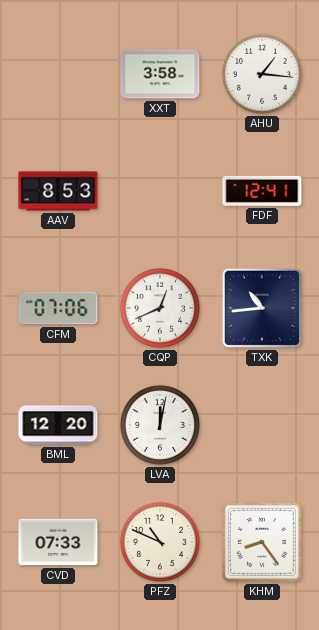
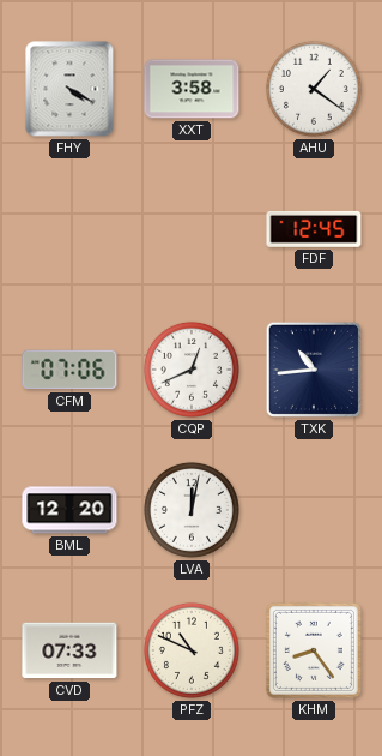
FHY: none -> 4:20
AHU: 1:16 -> 1:21
AAV: 8:53 -> none
FDF: 12:41 -> 12:45
